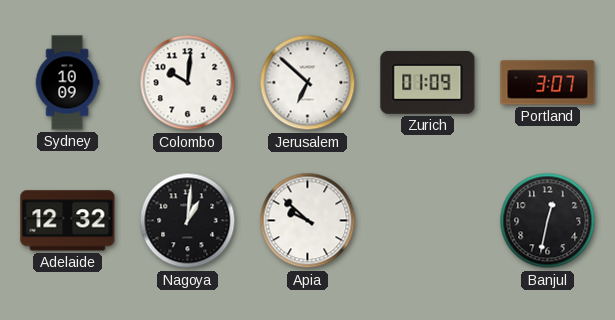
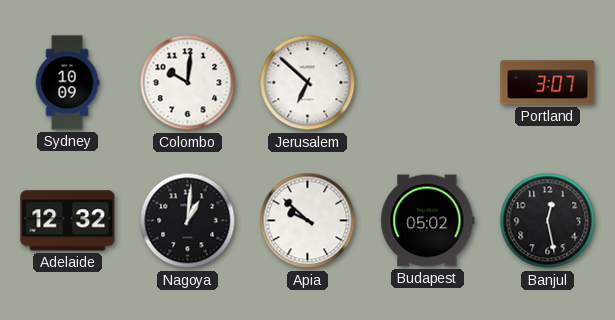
Zurich: 01:09 -> none
Budapest: none -> 05:02
Banjul: 12:32 -> 12:28
